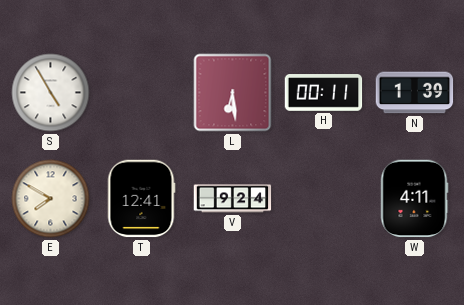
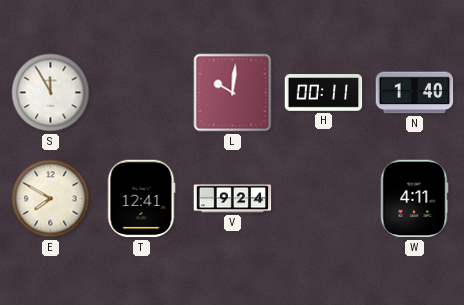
S: 4:55 -> 11:55
L: 6:29 -> 10:01
N: 1:39 -> 1:40
